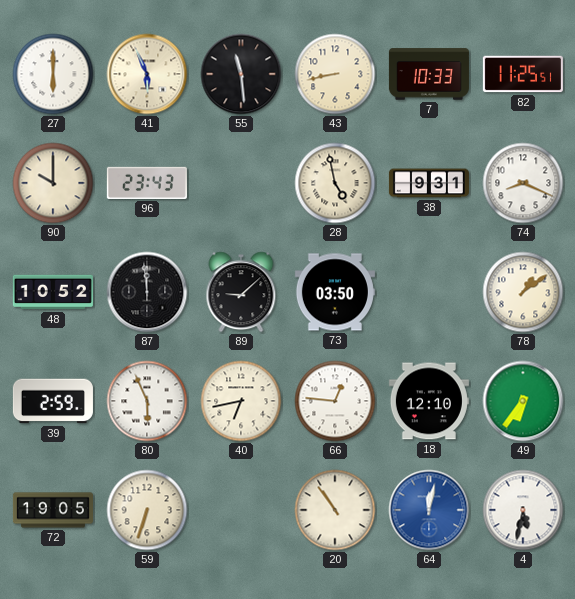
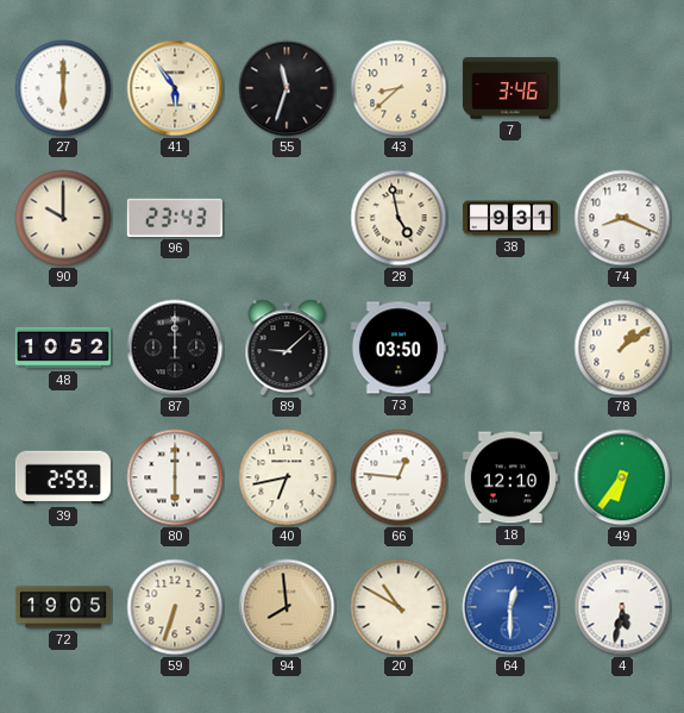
41: 5:56 -> 5:54
55: 11:29 -> 11:33
43: 8:43 -> 8:38
7: 10:33 -> 3:46
82: 11:25 -> none
87: 11:59 -> 12:00
80: 5:56 -> 6:00
94: none -> 7:59
20: 10:54 -> 10:50
64: 12:02 -> 12:30
